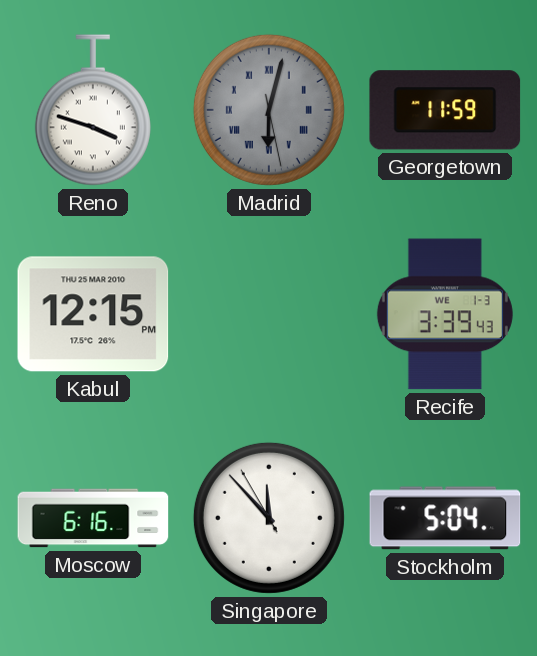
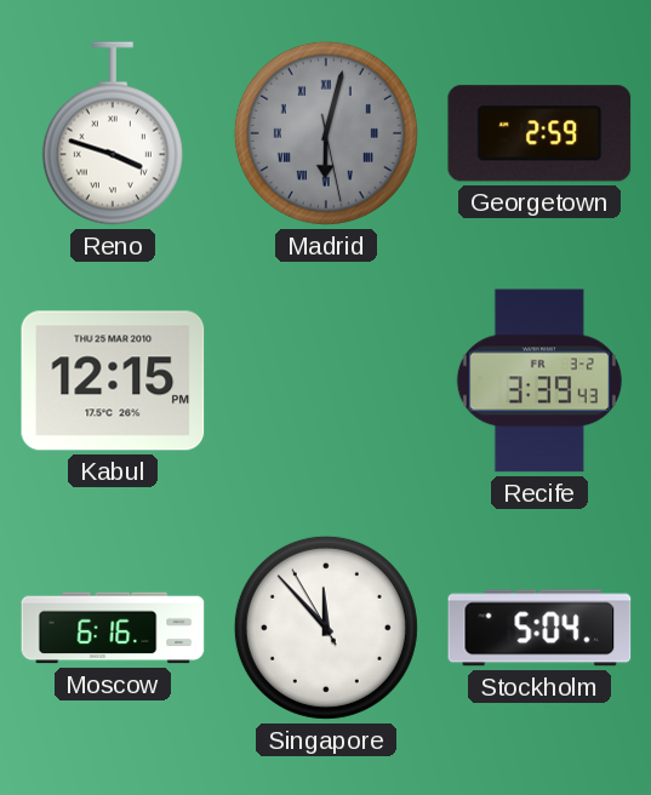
Georgetown: 11:59 -> 2:59
Recife date: WE 1-3 -> FR 3-2
